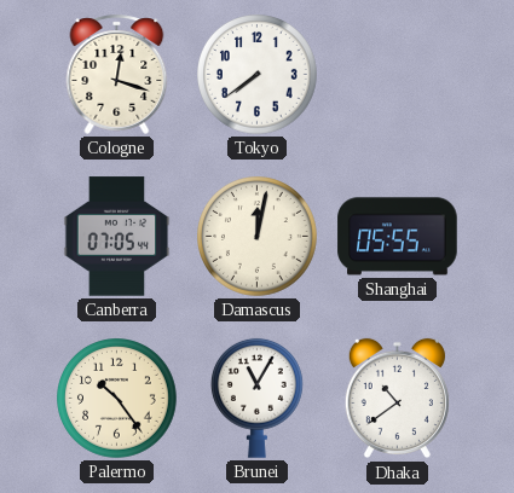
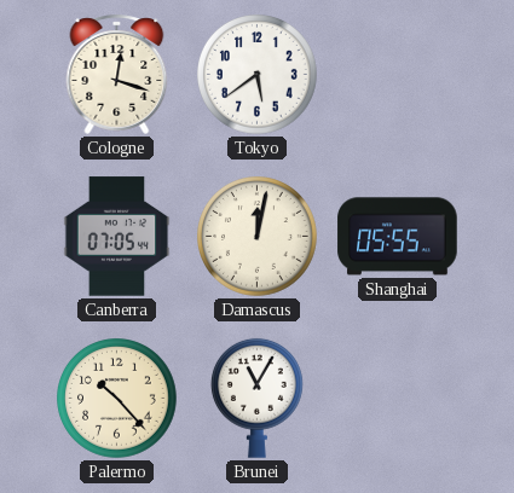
Tokyo: 7:39 -> 5:39
Palermo: 10:24 -> 10:23
Dhaka: 10:39 -> none
